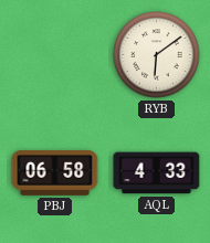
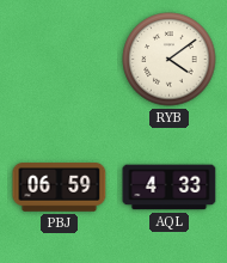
RYB: 6:09 -> 4:09
PBJ: 06:58 -> 06:59
